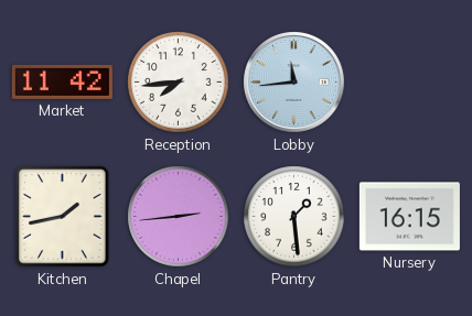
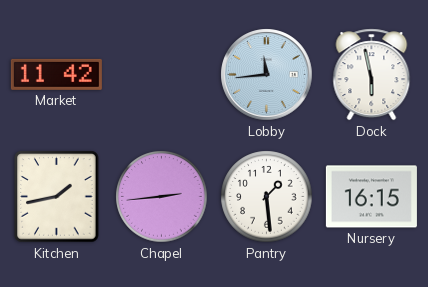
Reception: 7:44 -> none
Dock: none -> 5:58
